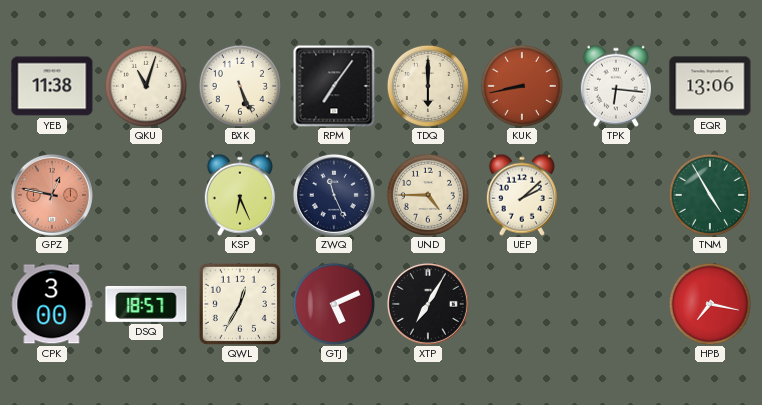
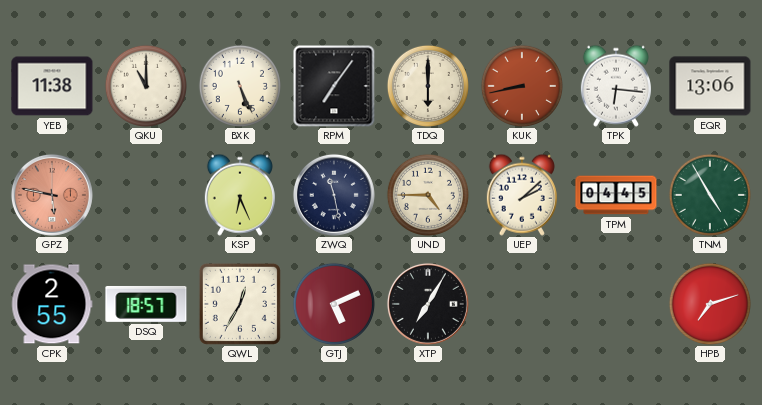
QKU: 11:03 -> 11:00
GPZ: 12:47 -> 5:47
ZWQ: 11:26 -> 11:28
TPM: none -> 04:45
CPK: 3:00 -> 2:55
HPB: 7:17 -> 7:12
